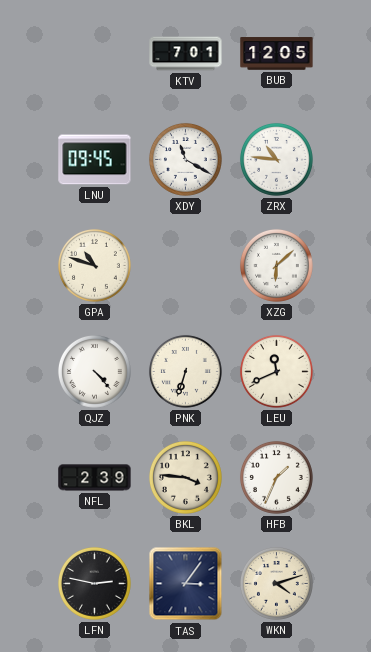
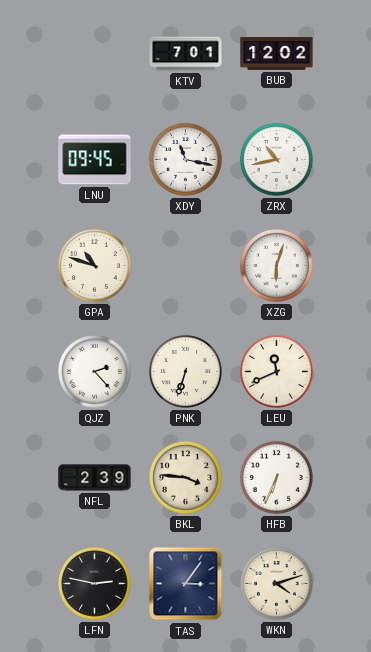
BUB: 12:05 -> 12:02
XDY: 11:20 -> 11:17
ZRX: 10:46 -> 10:43
XZG: 6:08 -> 6:03
QJZ: 4:23 -> 2:23
HFB: 1:34 -> 6:34
